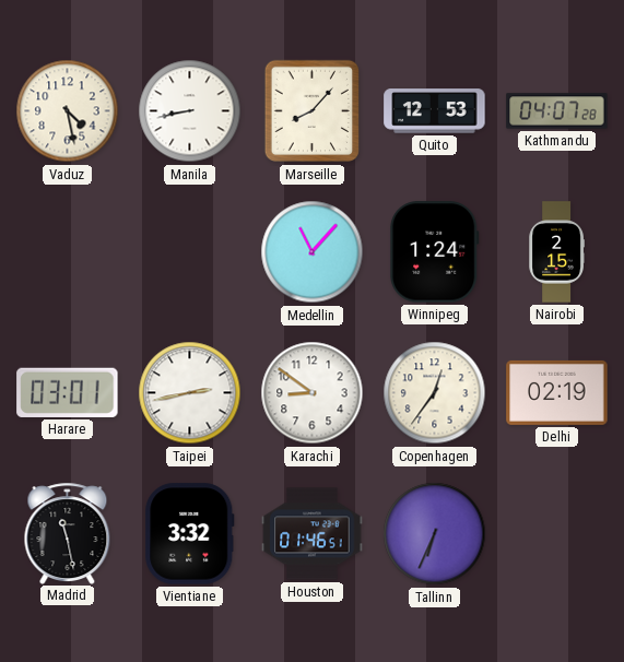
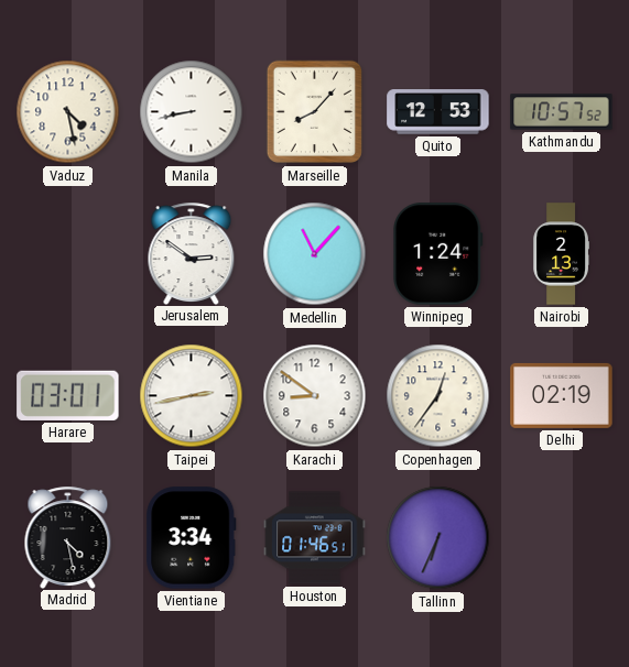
Kathmandu: 04:07 -> 10:57
Jerusalem: none -> 2:51
Nairobi: 2:15 -> 2:13
Madrid: 11:28 -> 4:28
Vientiane: 3:32 -> 3:34
